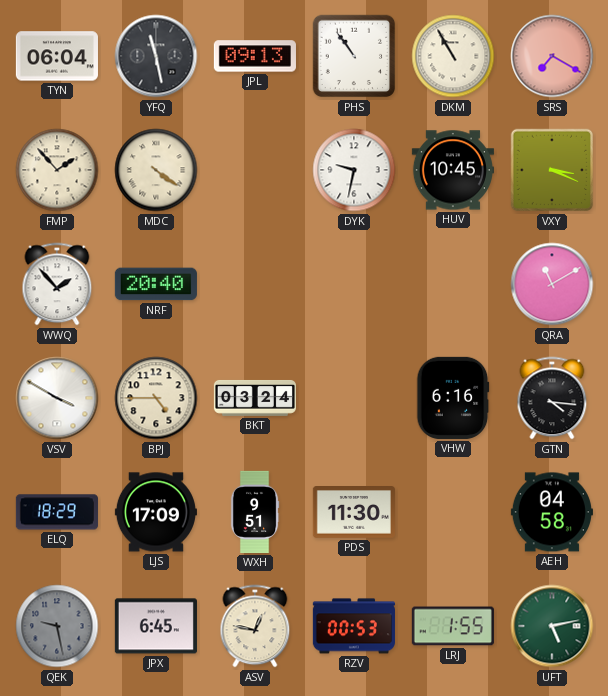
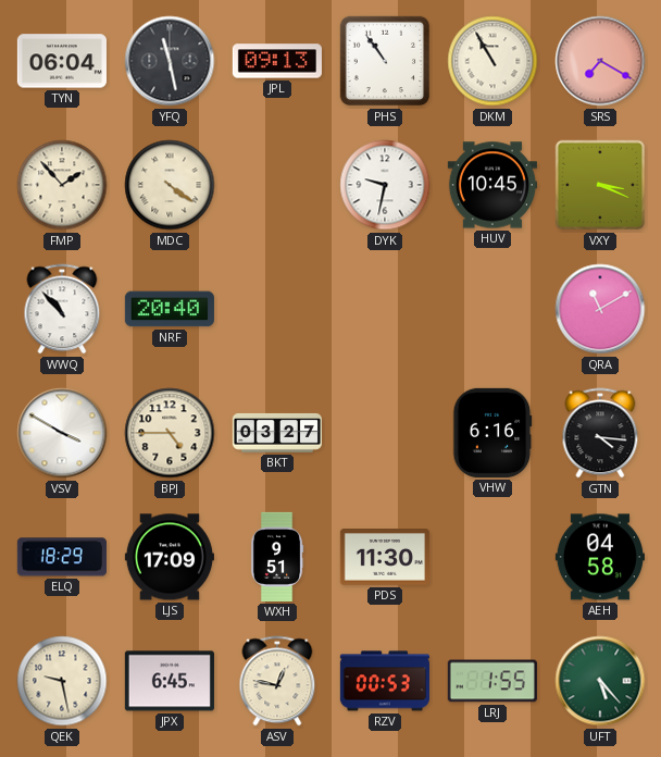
WWQ: 1:53 -> 10:53
BKT: 03:24 -> 03:27
QEK dial: grey -> cream
UFT: 5:13 -> 5:23
